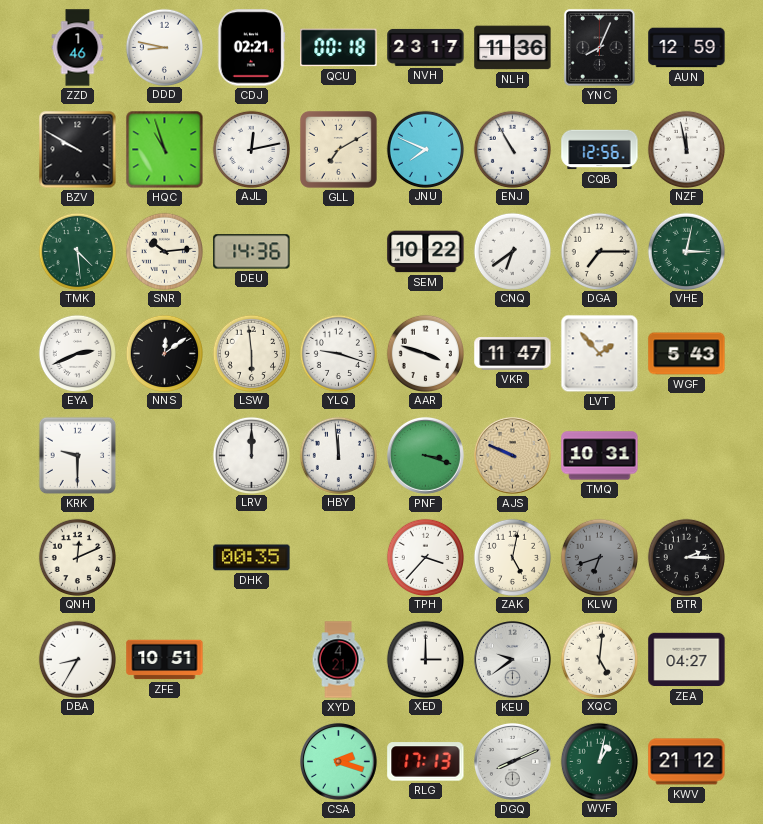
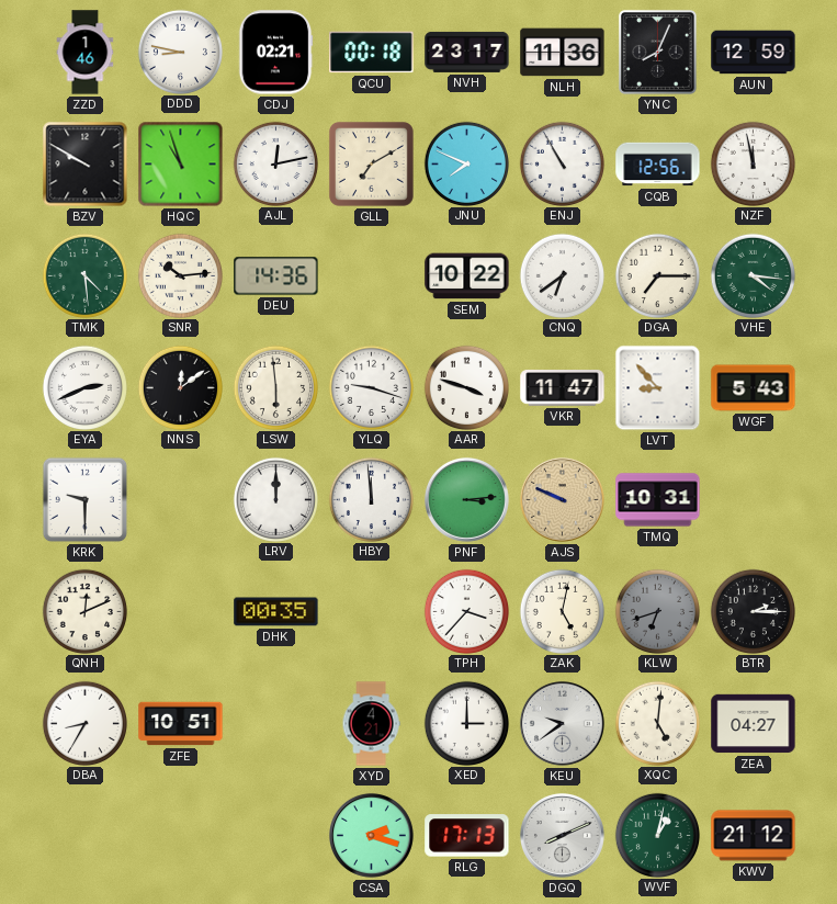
VHE: 3:02 -> 4:16
LVT: 1:53 -> 8:53
PNF: 3:18 -> 3:14
